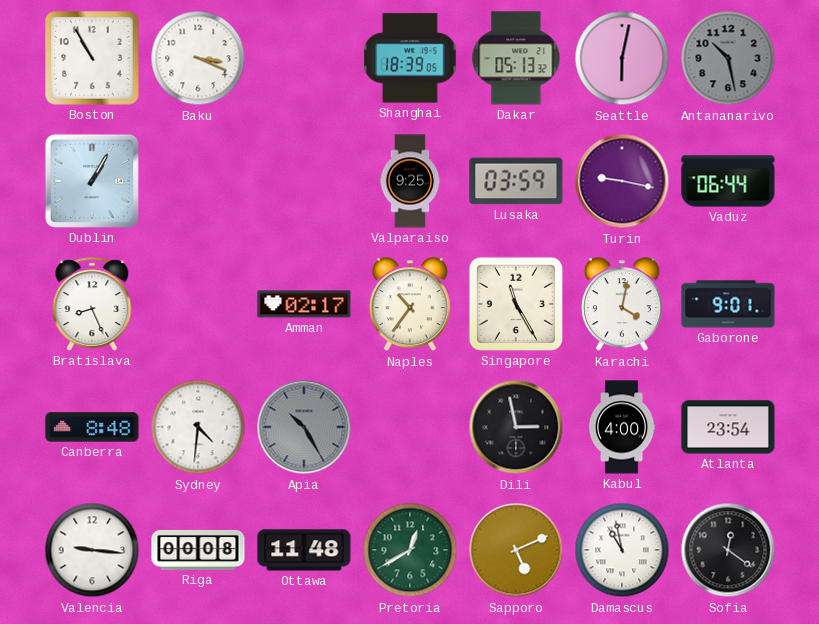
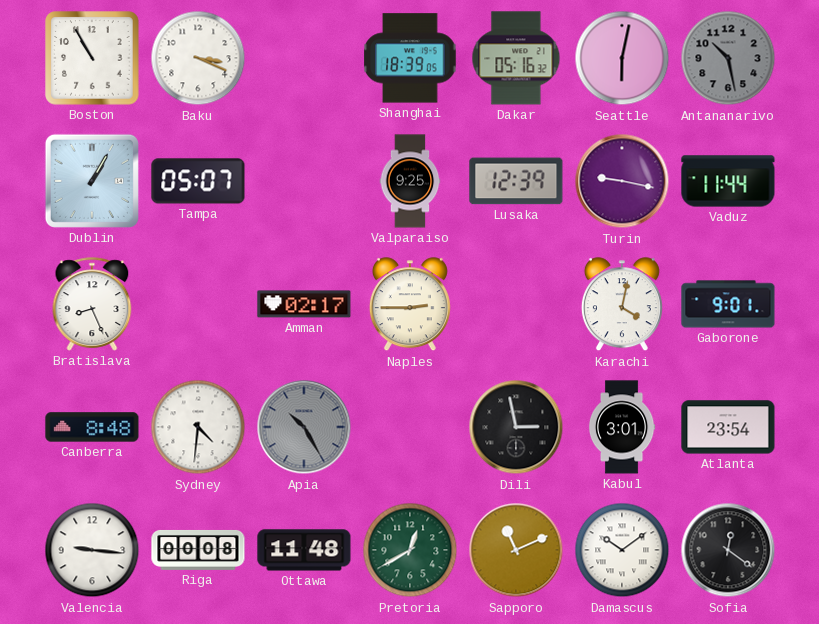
Dakar: 05:13 -> 05:16
Tampa: none -> 05:07
Lusaka: 03:59 -> 12:39
Vaduz: 06:44 -> 11:44
Naples: 10:36 -> 2:45
Singapore: 11:25 -> none
Kabul: 4:00 -> 3:01
Sapporo: 5:11 -> 11:11
Damascus: 10:58 -> 10:09
